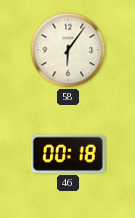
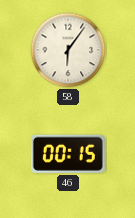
46: 00:18 -> 00:15
